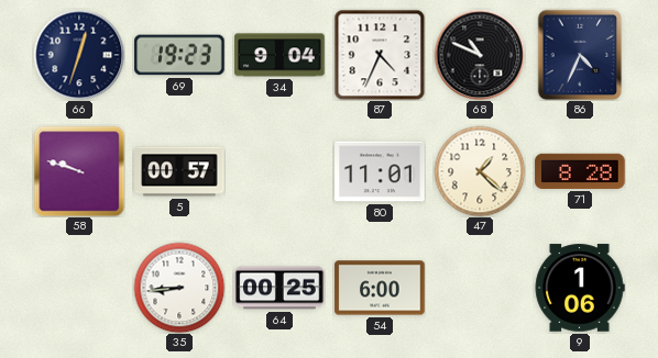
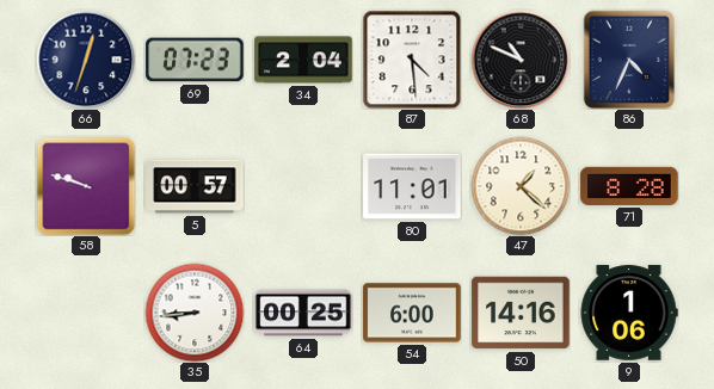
69: 19:23 -> 07:23
34: 9:04 -> 2:04
87: 4:34 -> 4:29
50: none -> 14:16
